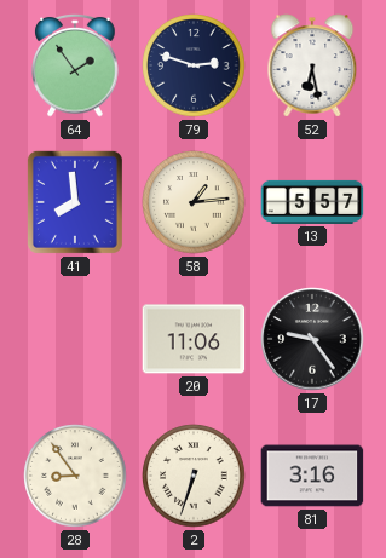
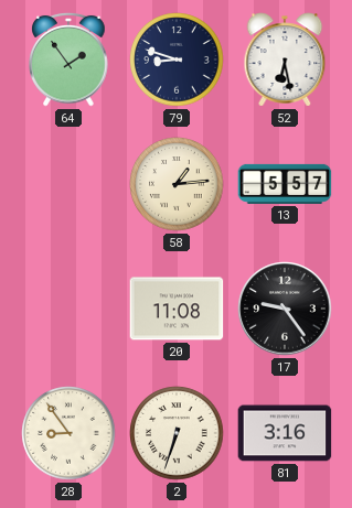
79: 2:48 -> 8:48
41: 7:59 -> none
20: 11:06 -> 11:08
